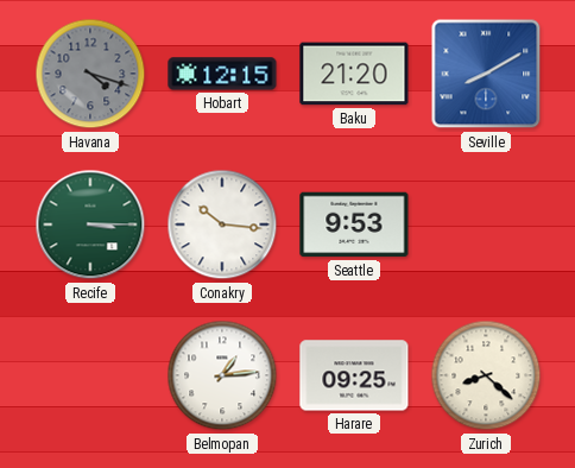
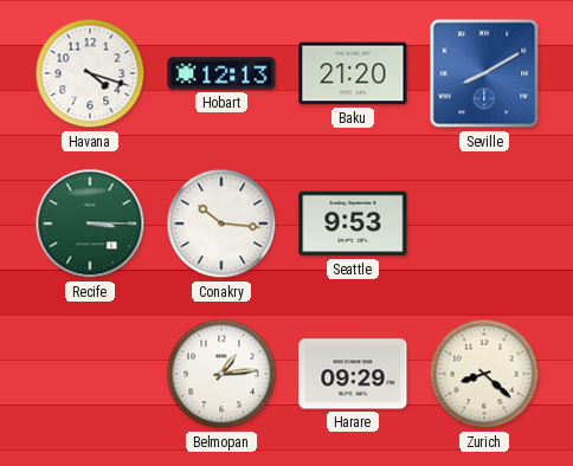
Havana dial: grey -> white
Hobart: 12:15 -> 12:13
Harare: 09:25 -> 09:29
